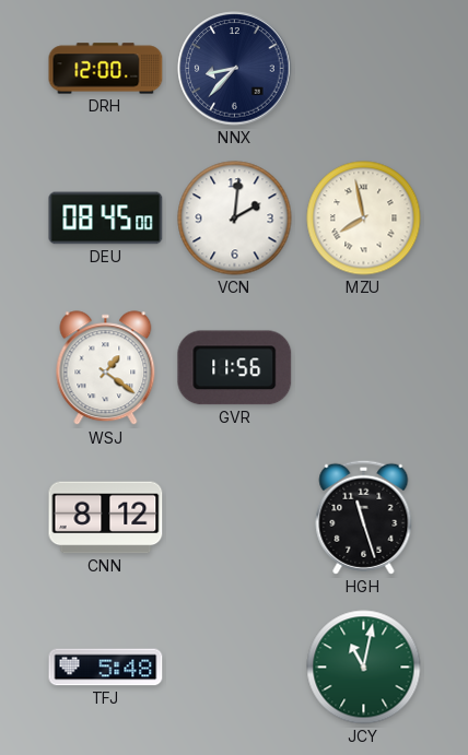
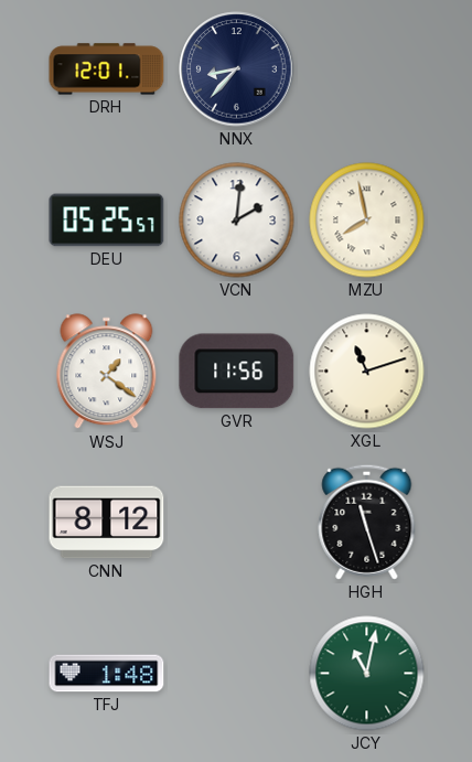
DRH: 12:00 -> 12:01
DEU: 08:45 -> 05:25
XGL: none -> 11:12
TFJ: 5:48 -> 1:48
